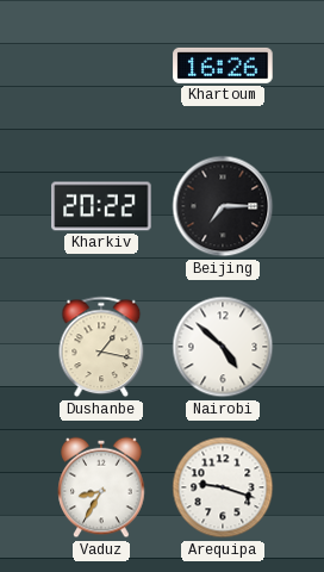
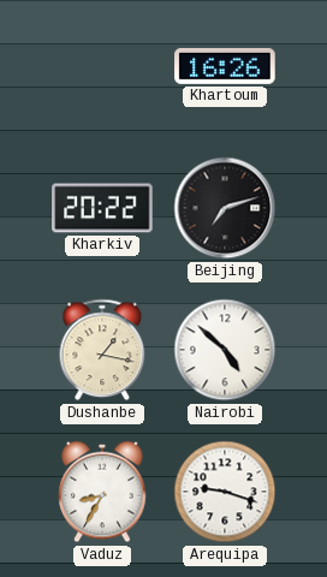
Beijing: 7:15 -> 7:12
